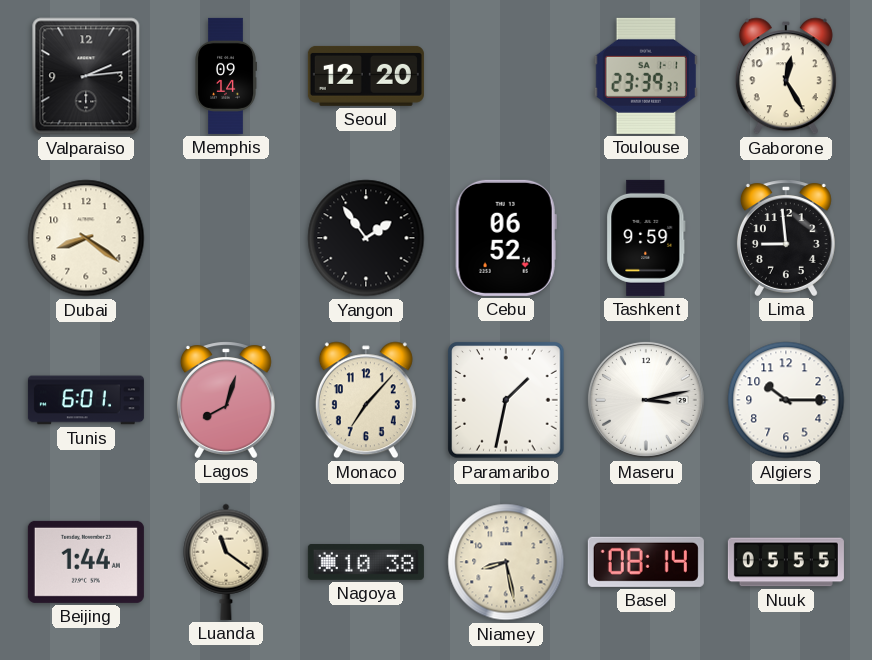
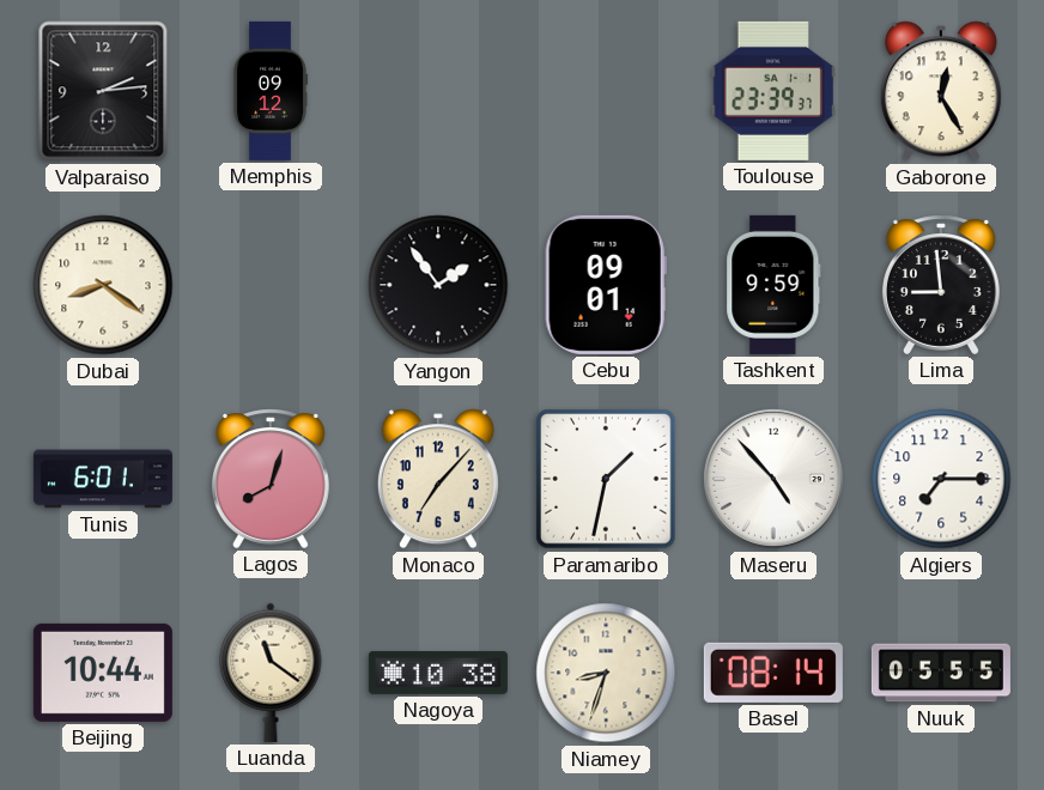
Memphis: 09:14 -> 09:12
Seoul: 12:20 -> none
Cebu: 06:52 -> 09:01
Maseru: 3:13 -> 4:53
Algiers: 10:15 -> 7:15
Beijing: 1:44 -> 10:44
Niamey: 8:28 -> 8:33
